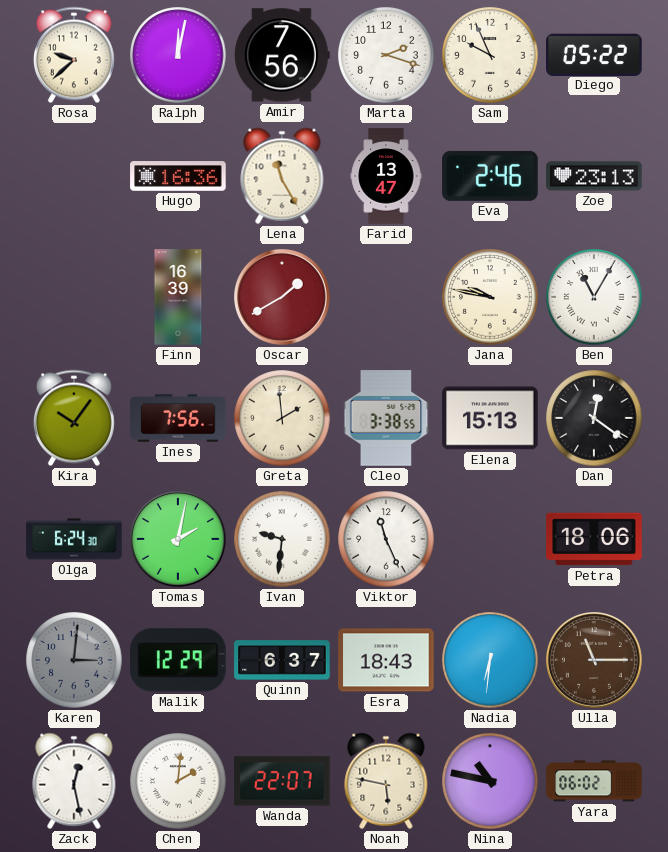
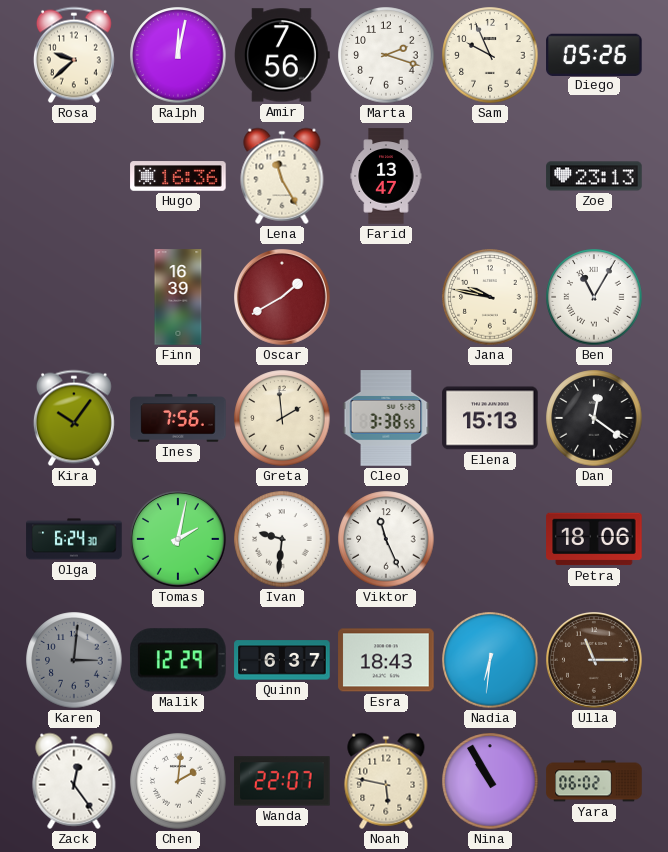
Diego: 05:22 -> 05:26
Eva: 2:46 -> none
Zack: 12:28 -> 12:24
Nina: 10:47 -> 10:55
